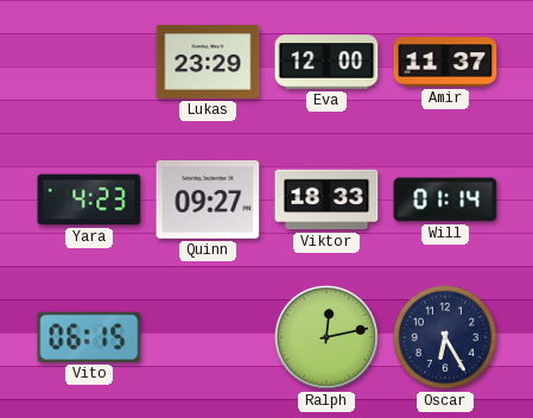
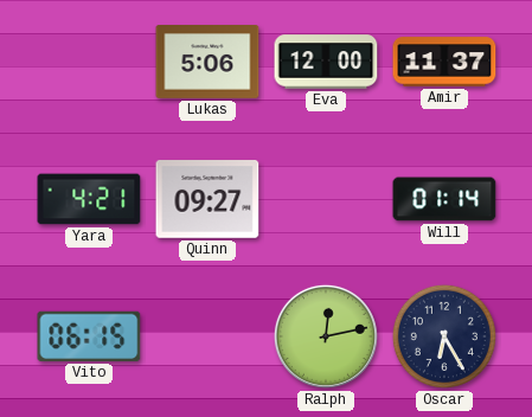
Lukas: 23:29 -> 5:06
Yara: 4:23 -> 4:21
Viktor: 18:33 -> none
